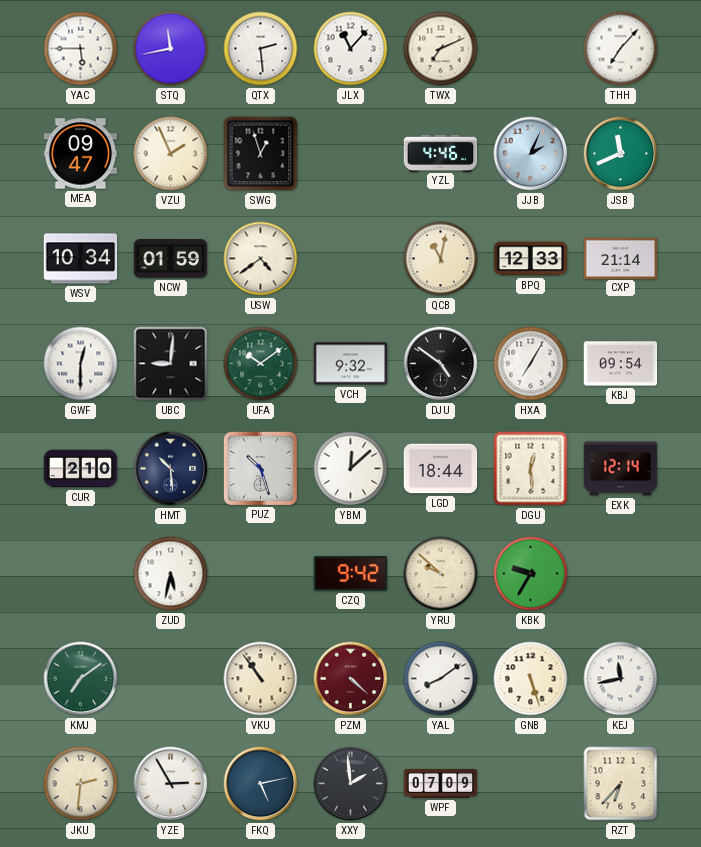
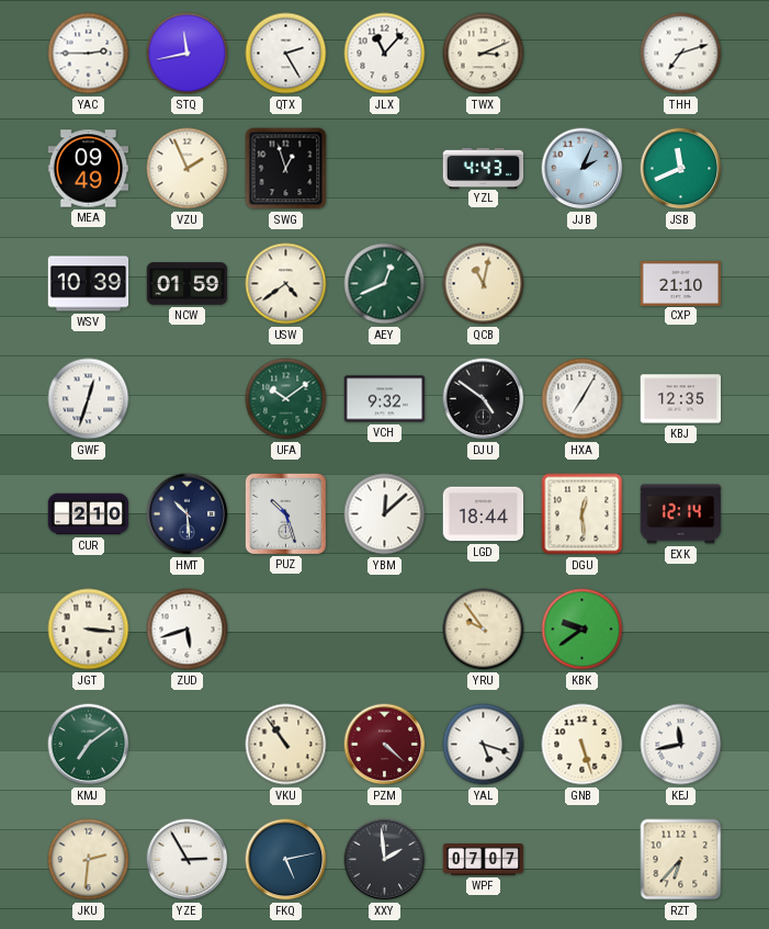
YAC: 5:45 -> 2:45
QTX: 2:29 -> 2:25
TWX: 7:11 -> 3:11
THH: 7:07 -> 7:12
MEA: 09:47 -> 09:49
YZL: 4:46 -> 4:43
WSV: 10:34 -> 10:39
AEY: none -> 12:41
BPQ: 12:33 -> none
CXP: 21:14 -> 21:10
GWF: 12:30 -> 12:33
UBC: 9:01 -> none
KBJ: 09:54 -> 12:35
JGT: none -> 3:16
ZUD: 5:32 -> 5:42
CZQ: 9:42 -> none
YRU: 9:52 -> 9:54
KBK: 9:35 -> 9:39
YAL: 8:09 -> 5:18
WPF: 07:09 -> 07:07
